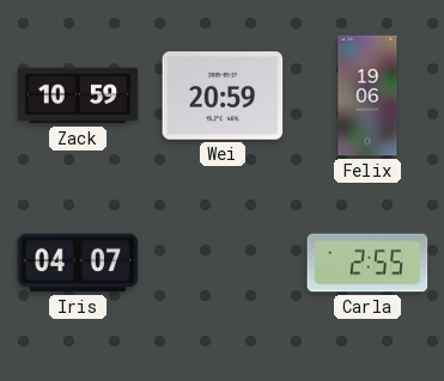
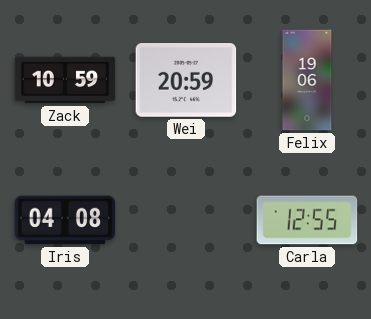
Iris: 04:07 -> 04:08
Carla: 2:55 -> 12:55
